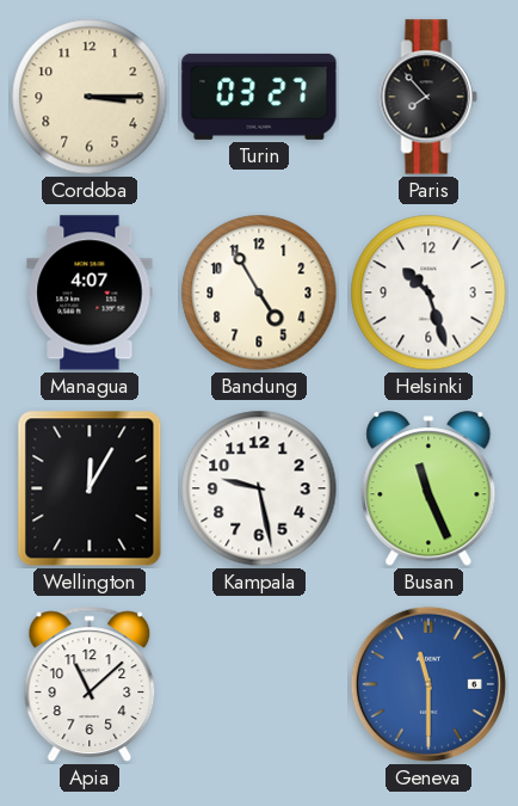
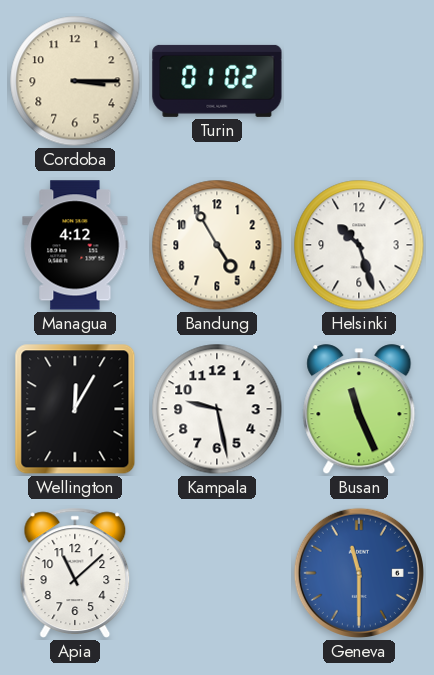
Turin: 03:27 -> 01:02
Paris: 7:53 -> none
Managua: 4:07 -> 4:12
